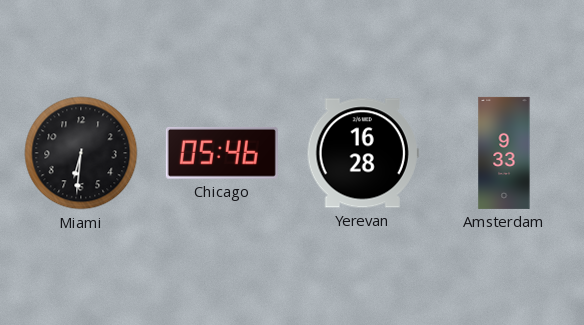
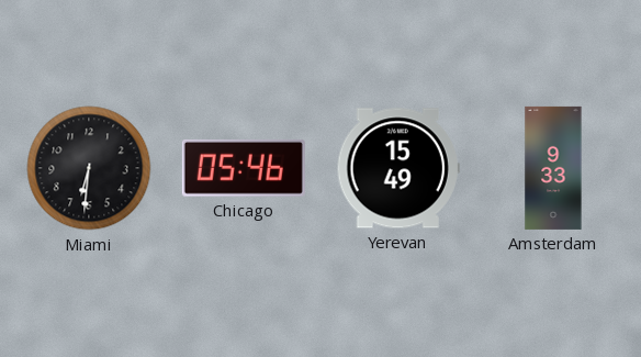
Yerevan: 16:28 -> 15:49
